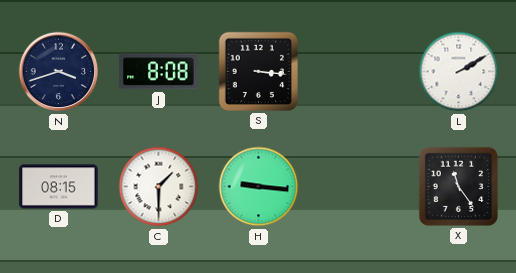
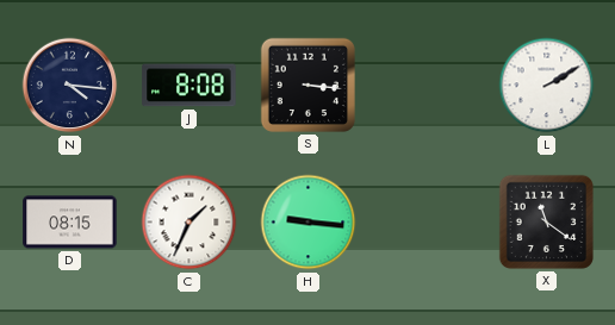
N: 3:42 -> 4:16
C: 1:30 -> 1:34
X: 11:24 -> 11:21
